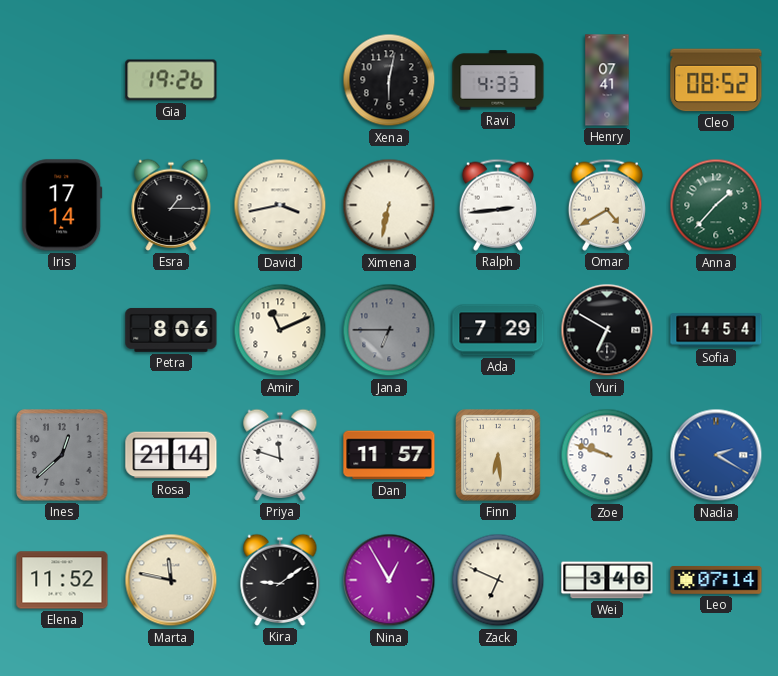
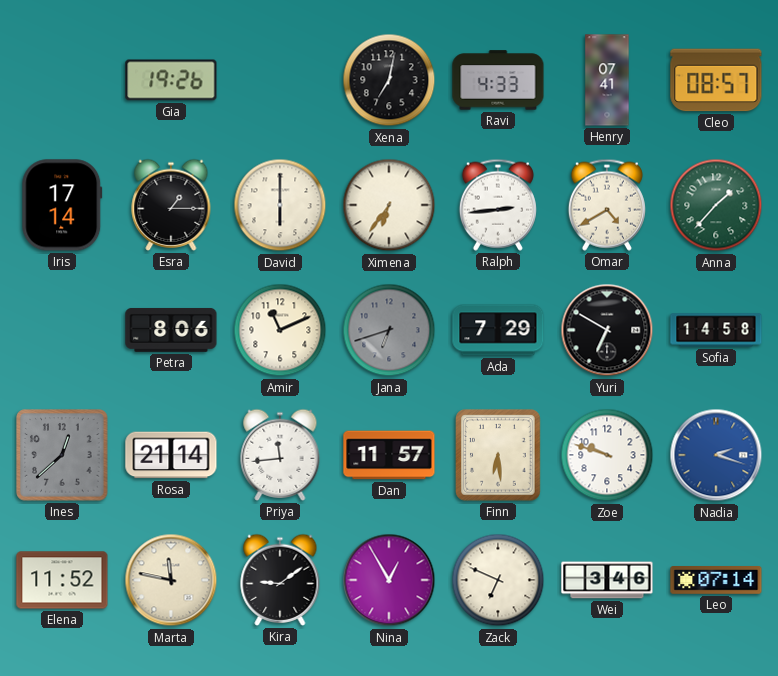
Xena: 6:02 -> 7:02
Cleo: 08:52 -> 08:57
David: 3:43 -> 6:00
Ximena: 6:32 -> 6:36
Jana: 6:45 -> 6:42
Sofia: 14:54 -> 14:58
Priya: 11:48 -> 11:44
Nadia: 2:20 -> 2:18
